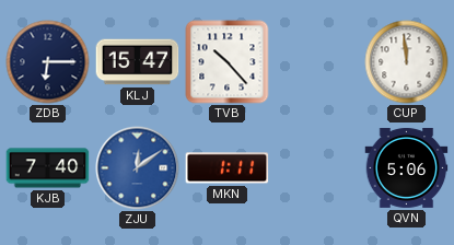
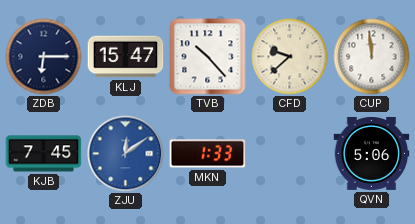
CFD: none -> 9:38
KJB: 7:40 -> 7:45
MKN: 1:11 -> 1:33
